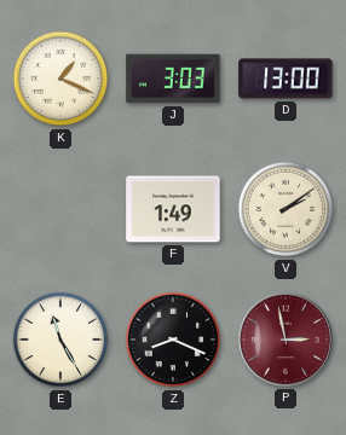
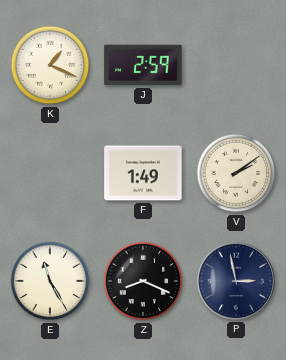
J: 3:03 -> 2:59
D: 13:00 -> none
P dial: burgundy -> navy
